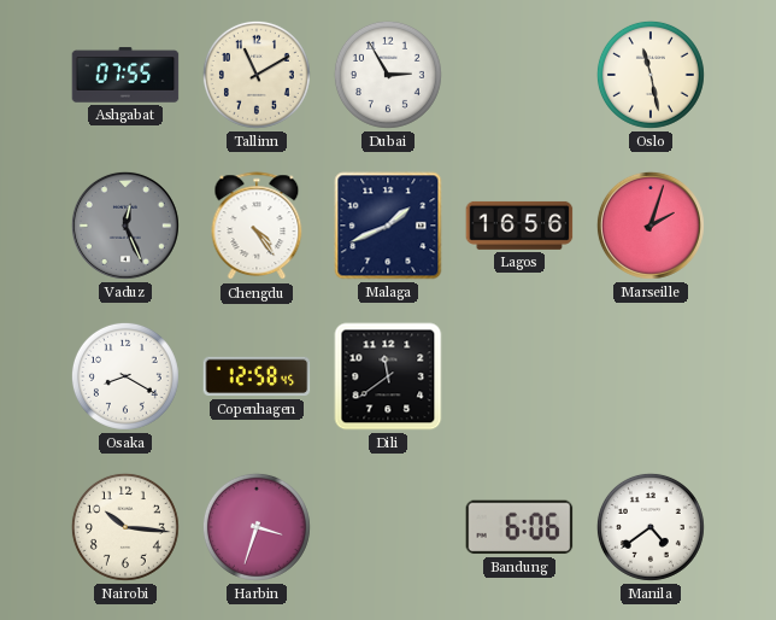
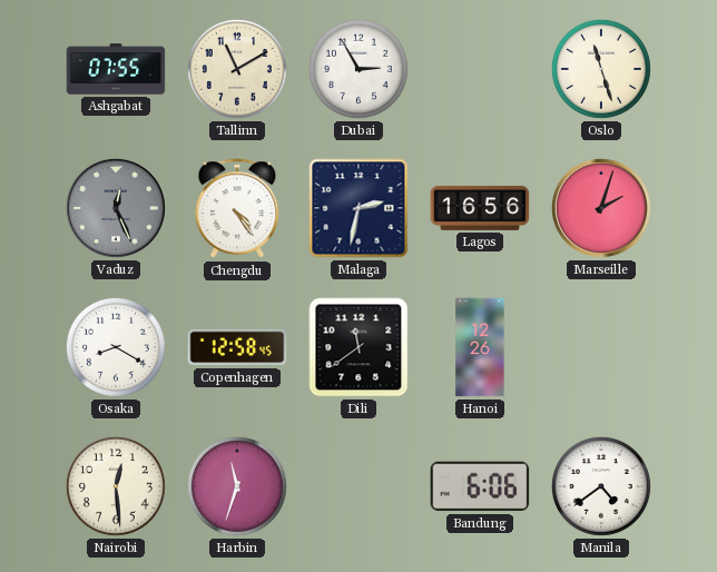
Oslo: 11:28 -> 11:27
Malaga: 1:41 -> 2:32
Hanoi: none -> 12:26
Nairobi: 10:16 -> 12:29
Harbin: 3:33 -> 11:33
